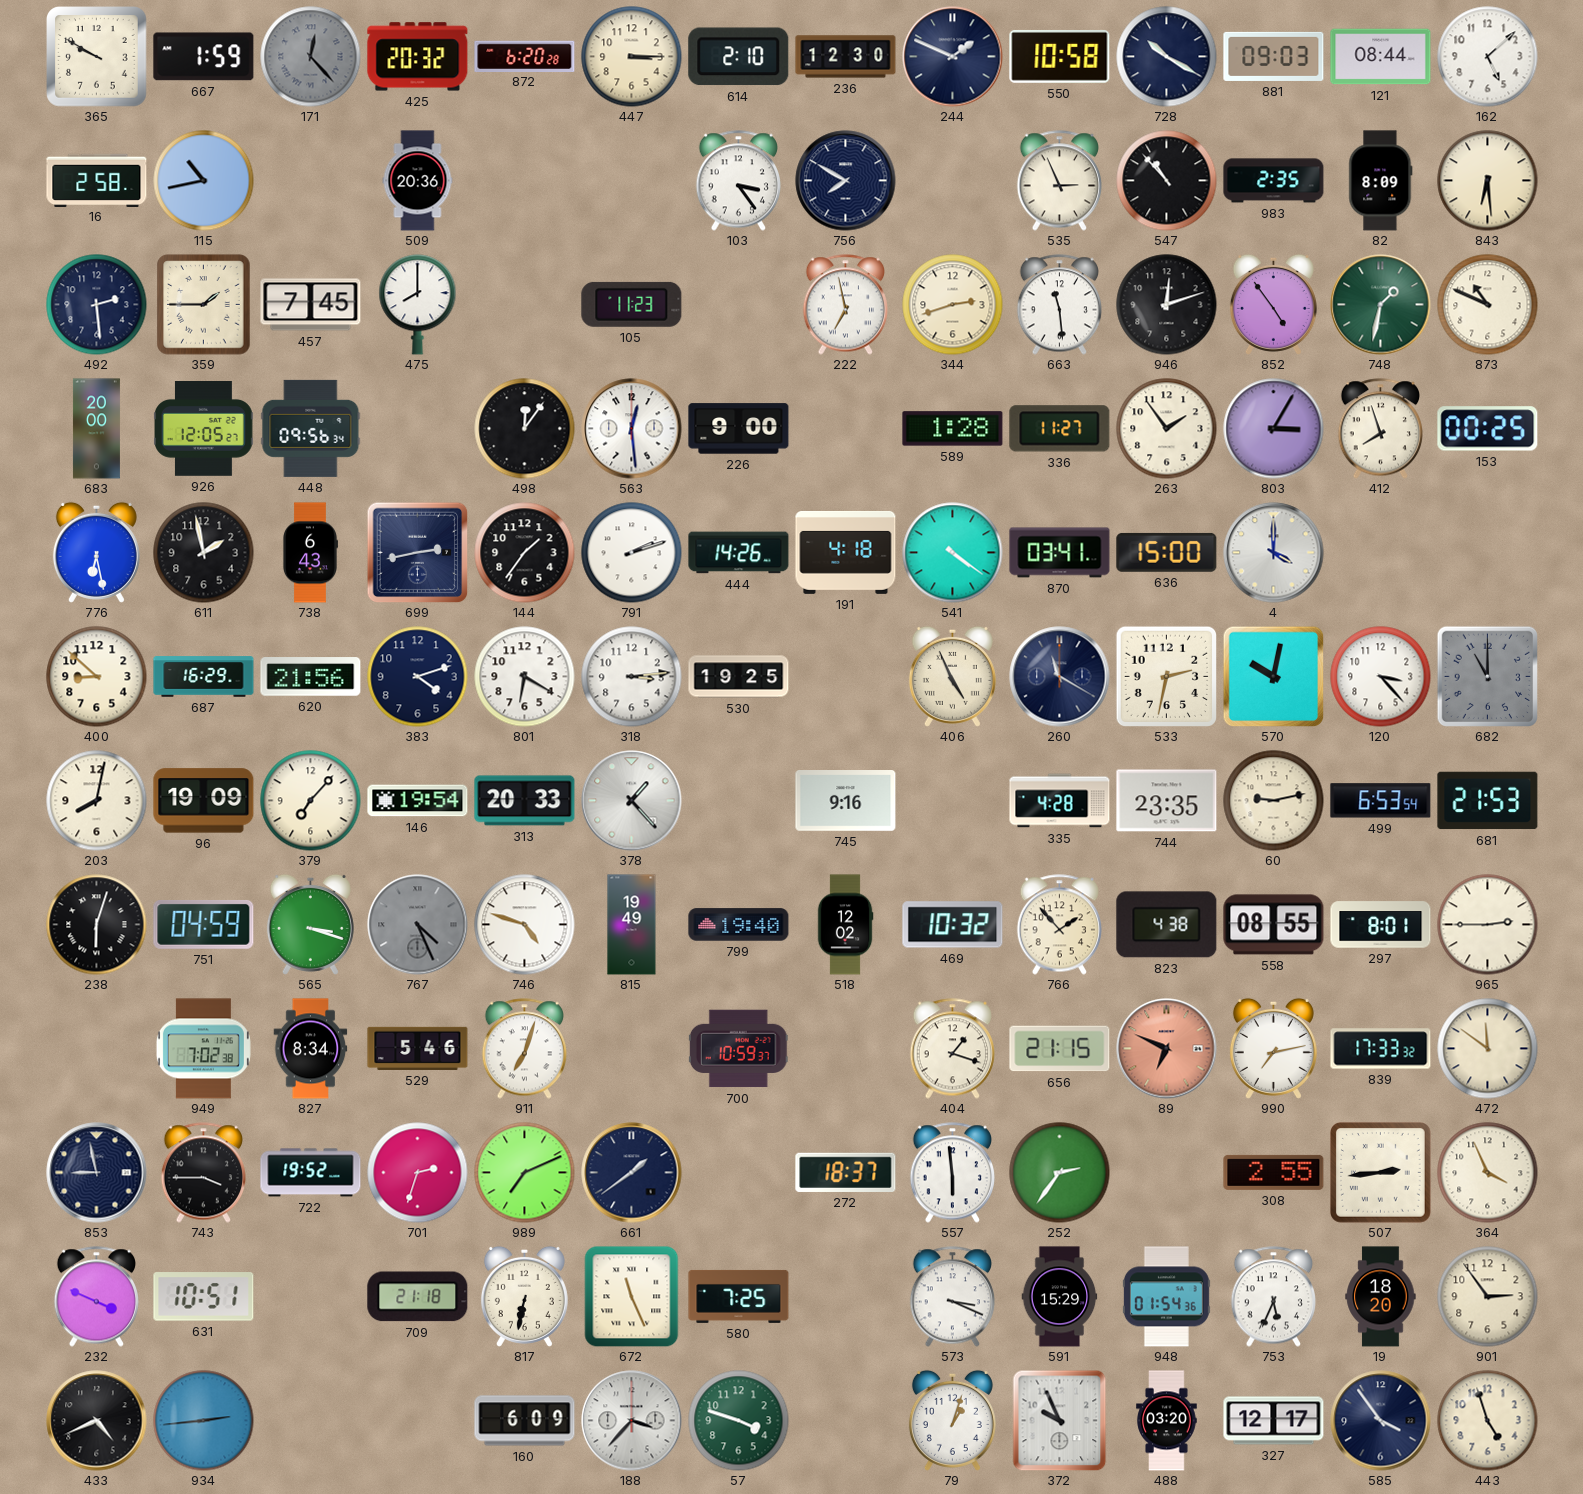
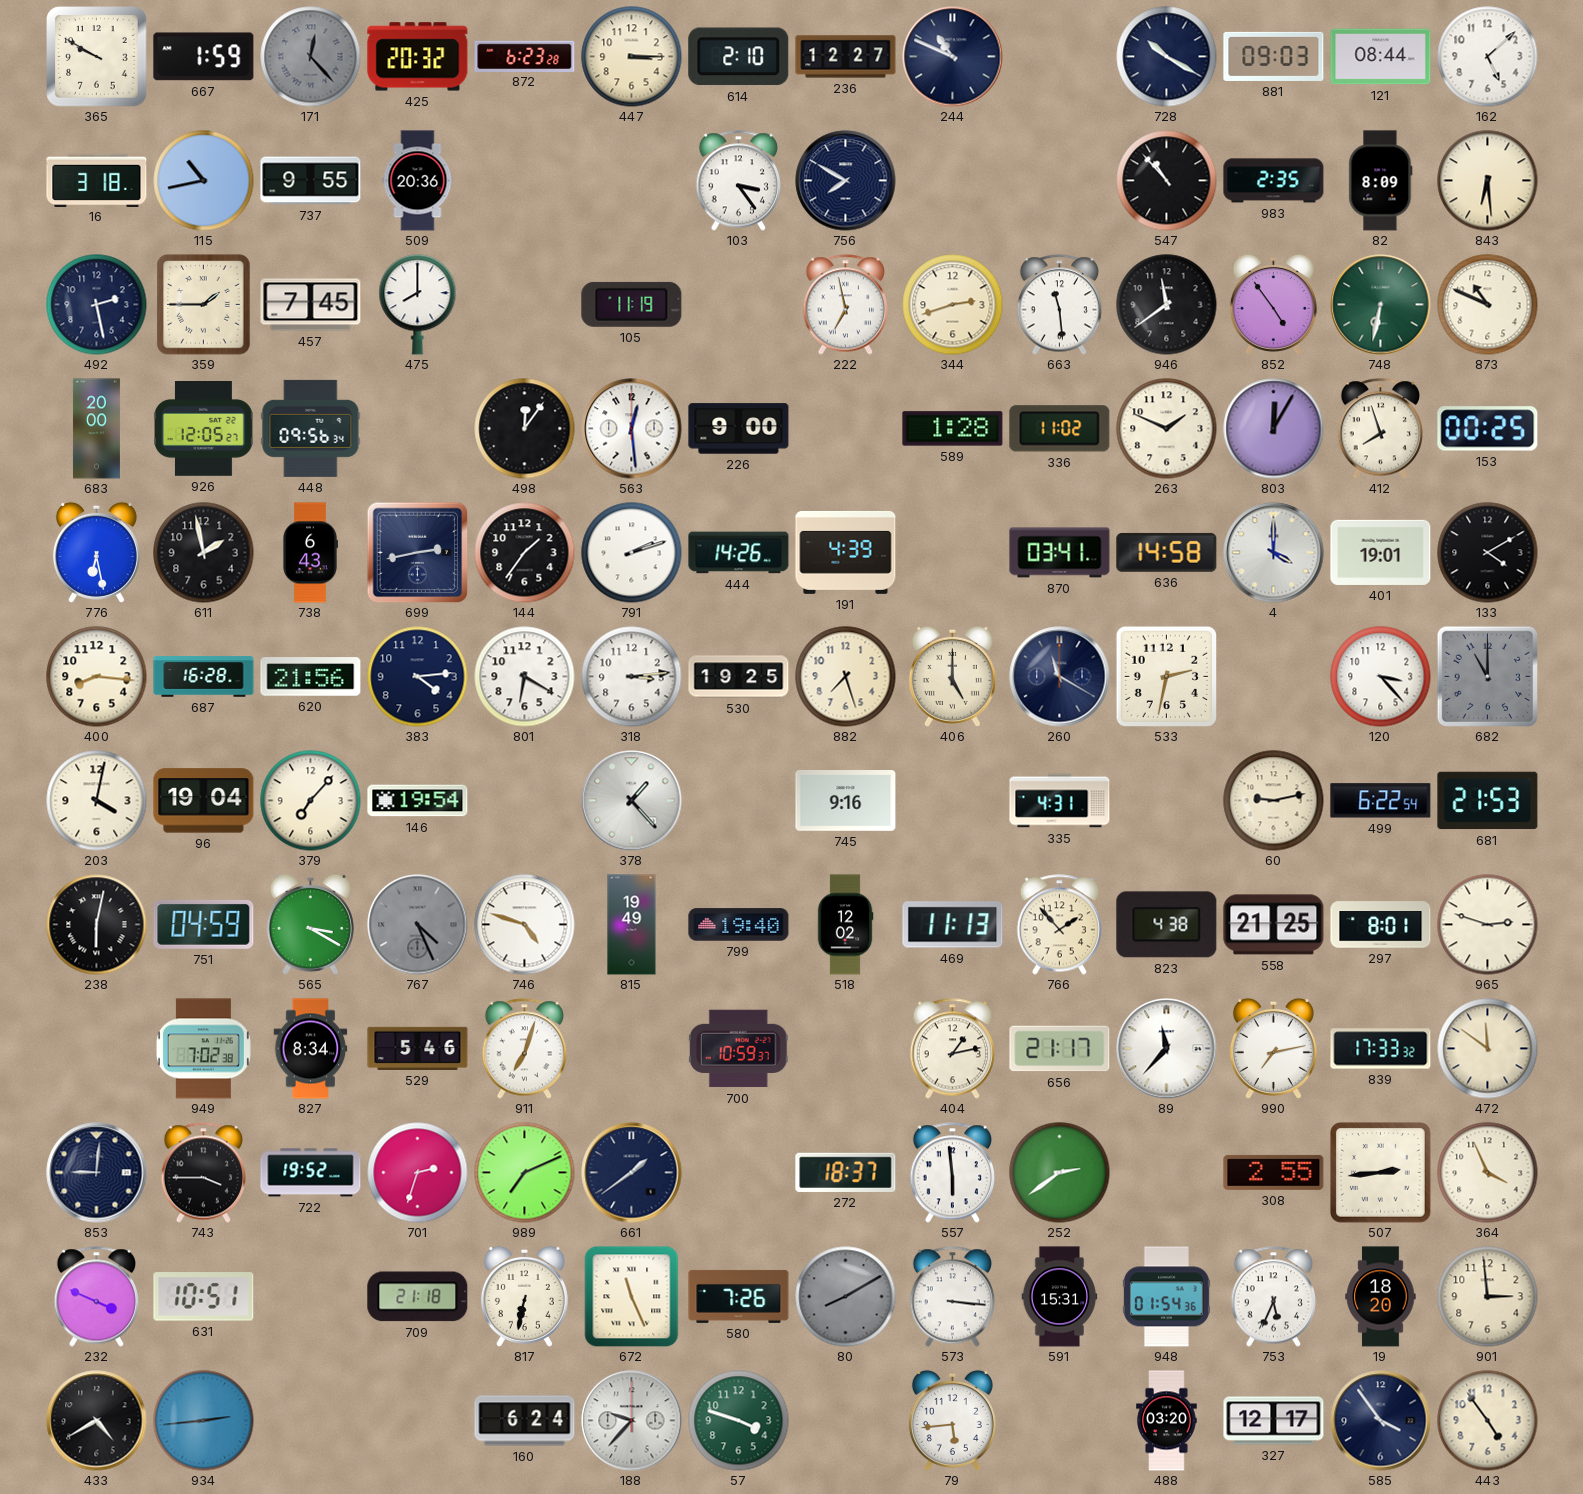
872: 6:20 -> 6:23
236: 12:30 -> 12:27
244: 1:49 -> 10:49
550: 10:58 -> none
16: 2:58 -> 3:18
737: none -> 9:55
535: 2:56 -> none
492: 2:29 -> 2:28
105: 11:23 -> 11:19
946: 12:12 -> 11:39
748: 1:32 -> 6:32
336: 11:27 -> 11:02
263: 1:54 -> 1:49
803: 3:05 -> 12:05
191: 4:18 -> 4:39
541: 4:21 -> none
636: 15:00 -> 14:58
401: none -> 19:01
133: none -> 4:10
400: 8:52 -> 8:16
687: 16:29 -> 16:28
383: 4:12 -> 4:14
882: none -> 7:27
406: 4:56 -> 5:00
570: 10:02 -> none
203: 8:02 -> 4:02
96: 19:09 -> 19:04
313: 20:33 -> none
335: 4:28 -> 4:31
744: 23:35 -> none
499: 6:53 -> 6:22
238: 6:03 -> 6:02
565: 3:18 -> 3:20
469: 10:32 -> 11:13
558: 08:55 -> 21:25
965: 2:45 -> 2:48
404: 1:18 -> 1:13
656: 21:15 -> 21:17
89: 6:49 -> 11:37
89 dial: salmon -> white
853: 8:58 -> 9:01
252: 2:36 -> 2:39
580: 7:25 -> 7:26
80: none -> 8:10
573: 3:19 -> 3:16
591: 15:29 -> 15:31
901: 2:54 -> 2:59
433: 4:41 -> 4:40
160: 6:09 -> 6:24
188: 3:37 -> 9:37
79: 1:03 -> 5:44
372: 9:56 -> none
443: 4:57 -> 4:54
